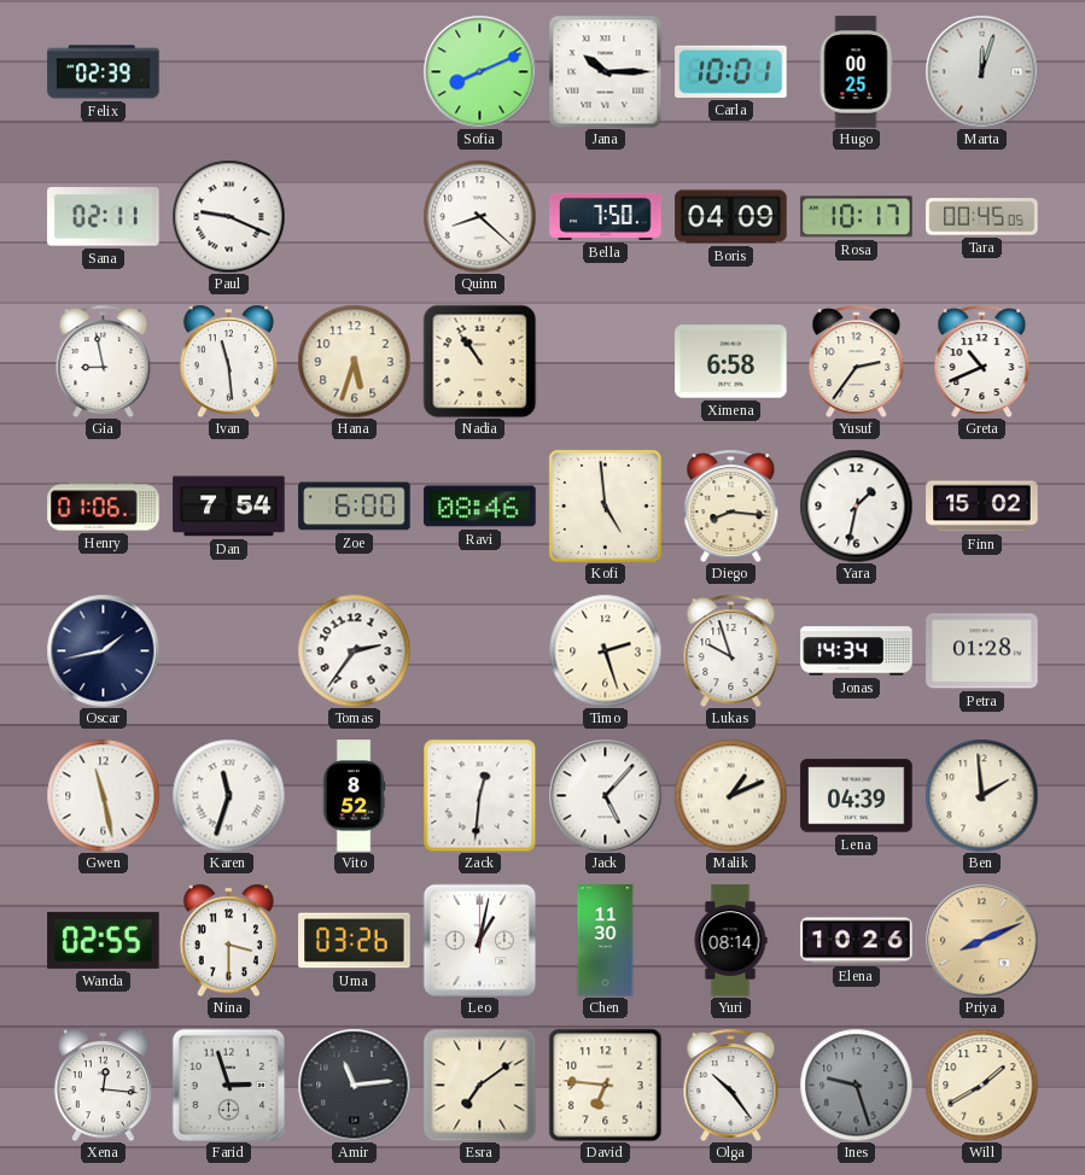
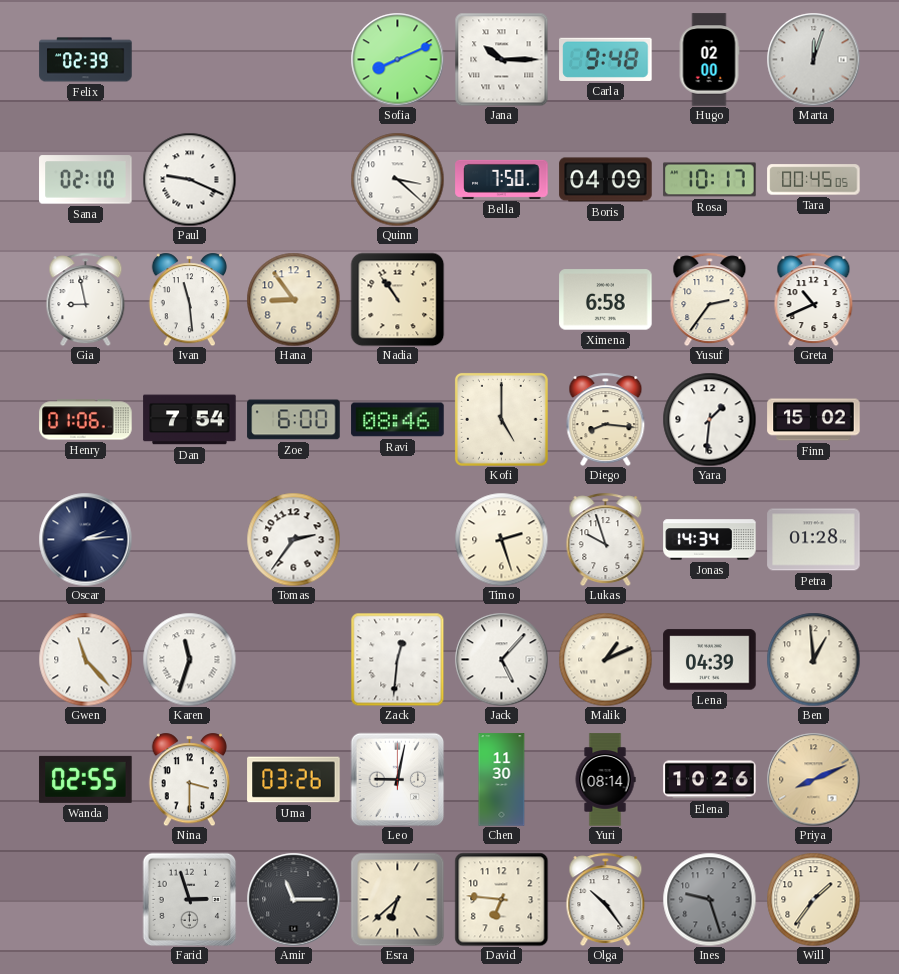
Carla: 10:01 -> 9:48
Hugo: 00:25 -> 02:00
Sana: 02:11 -> 02:10
Quinn: 8:22 -> 3:22
Hana: 5:33 -> 8:54
Kofi: 4:59 -> 5:00
Yara: 1:32 -> 1:31
Oscar: 1:43 -> 2:14
Gwen: 11:28 -> 11:23
Vito: 8:52 -> none
Ben: 1:59 -> 12:59
Leo: 1:02 -> 9:02
Xena: 12:16 -> none
Amir: 11:14 -> 11:15
Esra: 7:09 -> 6:38
Will: 1:40 -> 1:36
